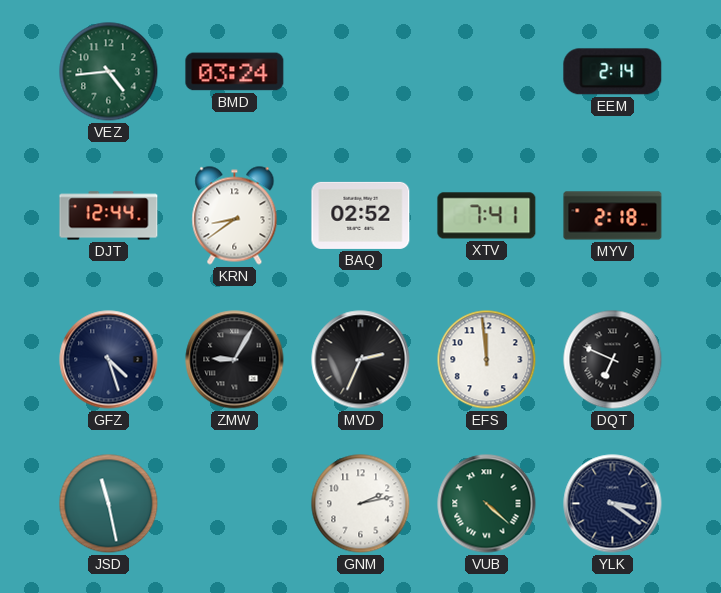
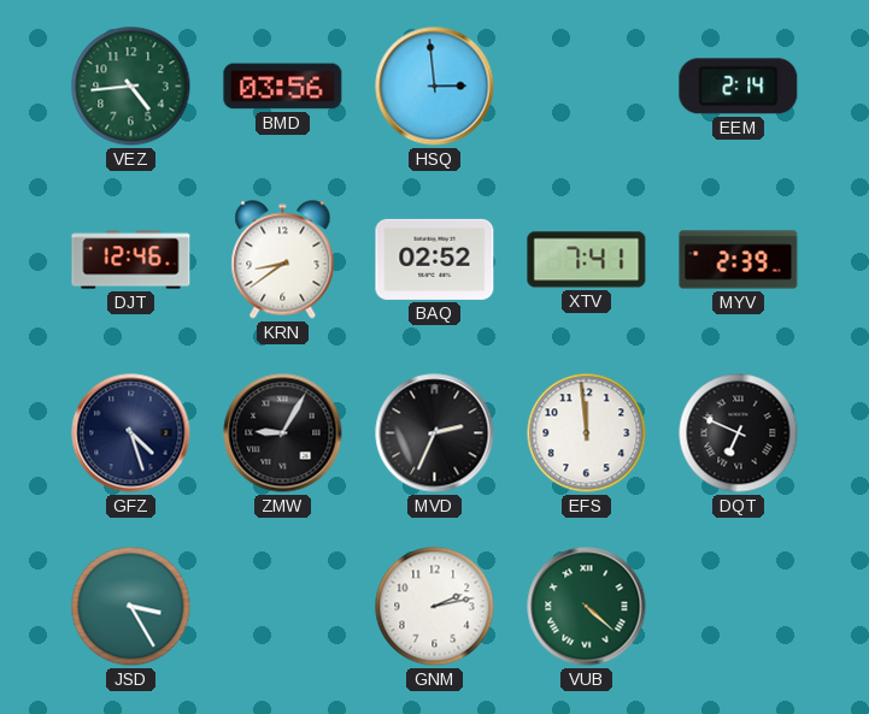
BMD: 03:24 -> 03:56
HSQ: none -> 2:59
DJT: 12:44 -> 12:46
MYV: 2:18 -> 2:39
JSD: 11:28 -> 3:25
YLK: 3:21 -> none
